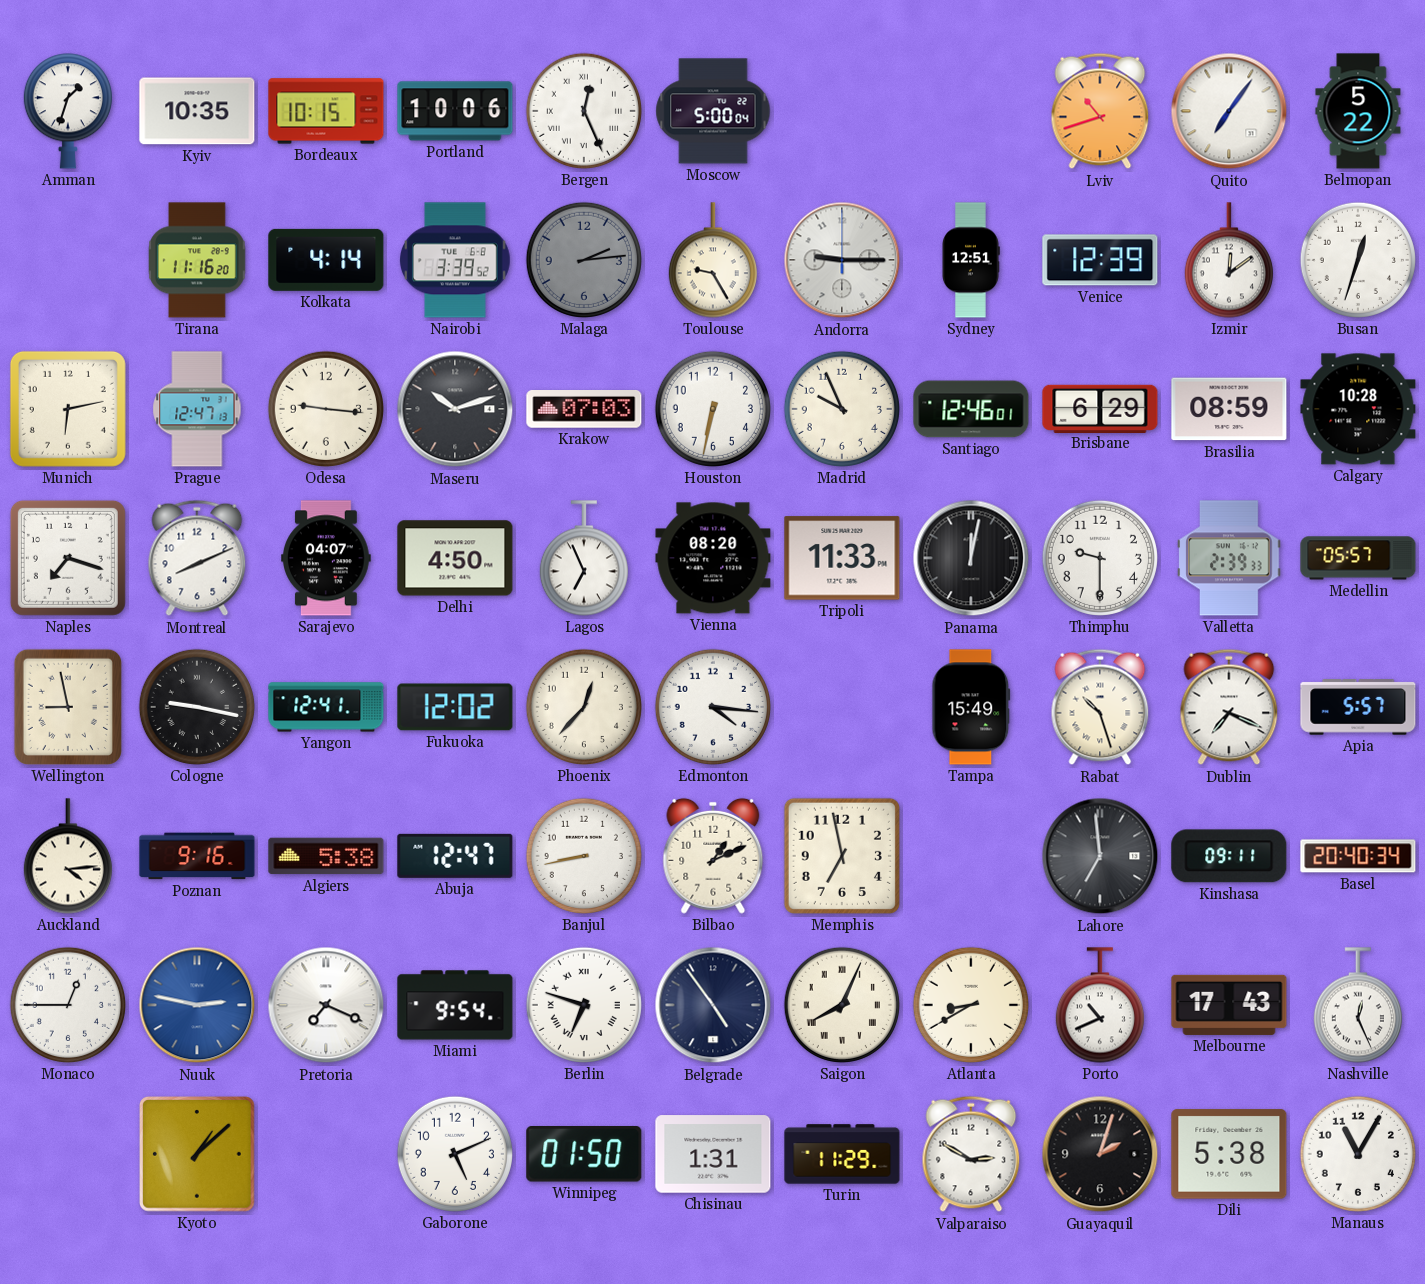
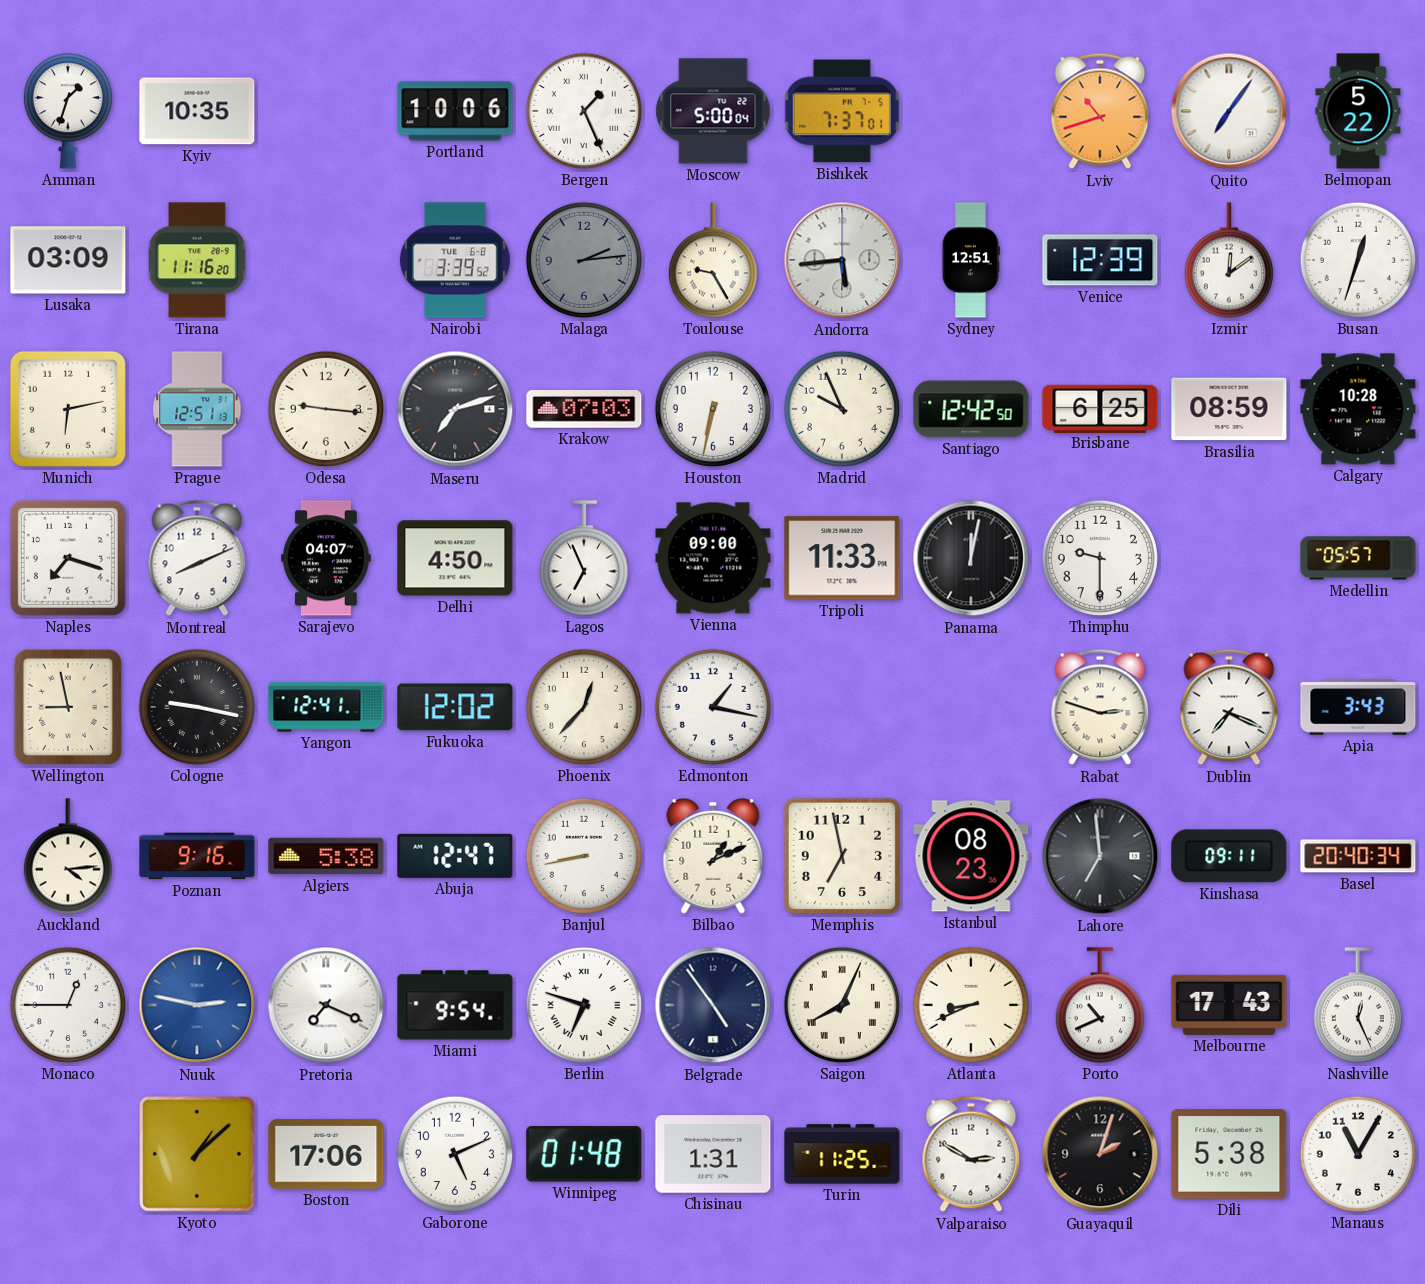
Bordeaux: 10:15 -> none
Bergen: 12:26 -> 1:26
Bishkek: none -> 7:37
Lusaka: none -> 03:09
Kolkata: 4:14 -> none
Andorra: 9:15 -> 5:44
Prague: 12:47 -> 12:51
Maseru: 10:12 -> 7:12
Santiago: 12:46 -> 12:42
Brisbane: 6:29 -> 6:25
Vienna: 08:20 -> 09:00
Valletta: 2:39 -> none
Edmonton: 4:16 -> 1:17
Tampa: 15:49 -> none
Rabat: 10:27 -> 2:48
Apia: 5:57 -> 3:43
Istanbul: none -> 08:23
Atlanta: 8:40 -> 8:41
Boston: none -> 17:06
Winnipeg: 01:50 -> 01:48
Turin: 11:29 -> 11:25
